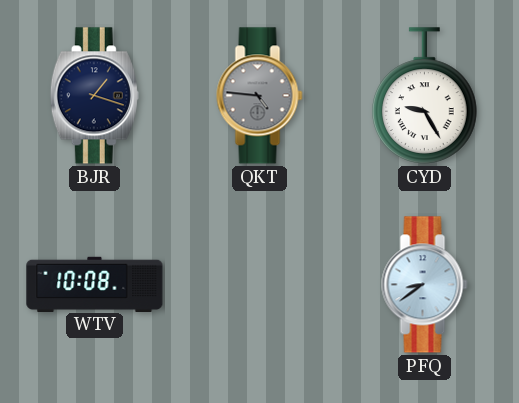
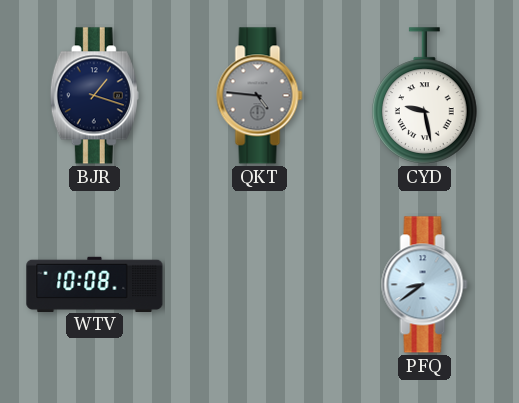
CYD: 9:25 -> 9:28
